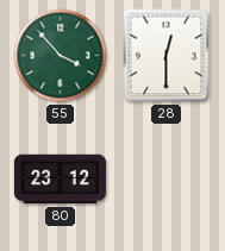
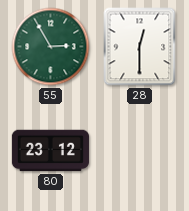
55: 3:53 -> 2:55
